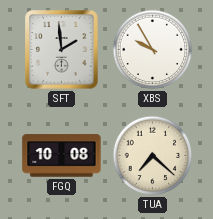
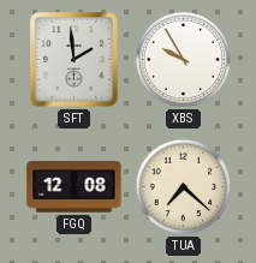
FGQ: 10:08 -> 12:08
